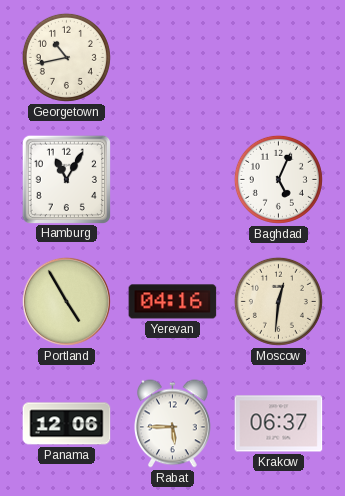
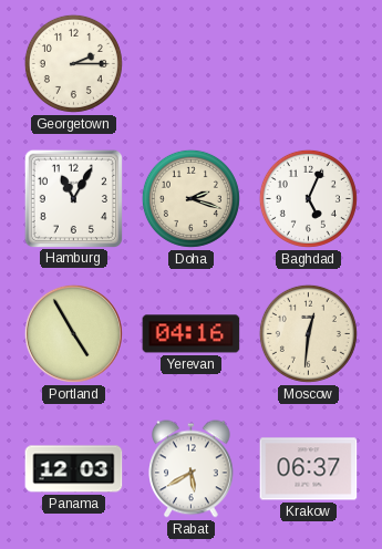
Georgetown: 10:43 -> 2:15
Doha: none -> 2:18
Panama: 12:06 -> 12:03
Rabat: 5:45 -> 5:40
